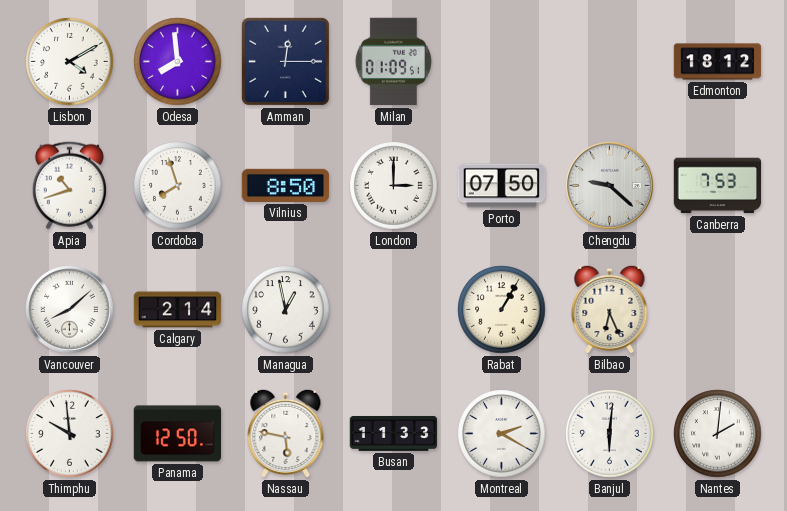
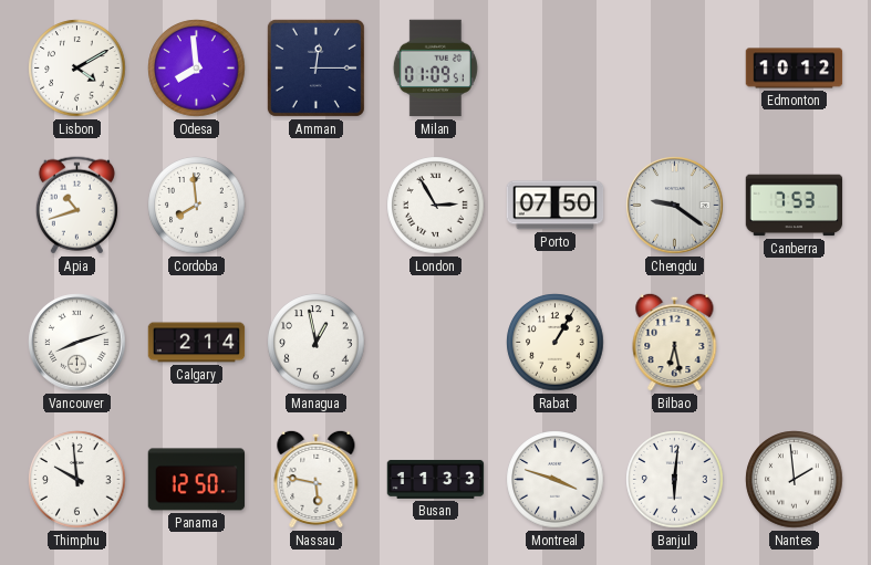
Edmonton: 18:12 -> 10:12
Cordoba: 7:57 -> 7:59
Vilnius: 8:50 -> none
London: 3:00 -> 2:55
Chengdu: 9:22 -> 9:21
Vancouver: 8:08 -> 8:12
Bilbao: 6:26 -> 6:28
Montreal: 2:20 -> 3:48
Nantes: 2:01 -> 1:59
